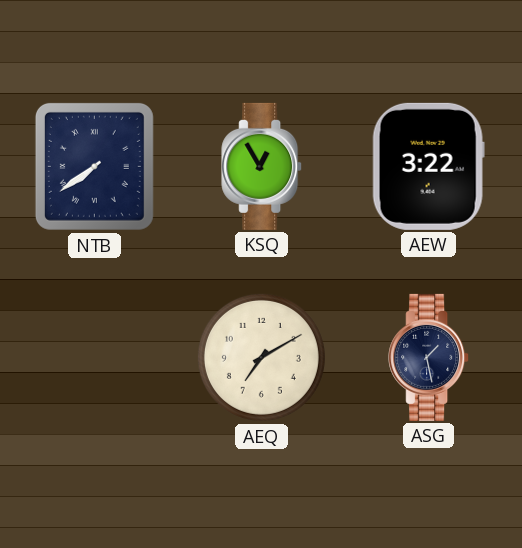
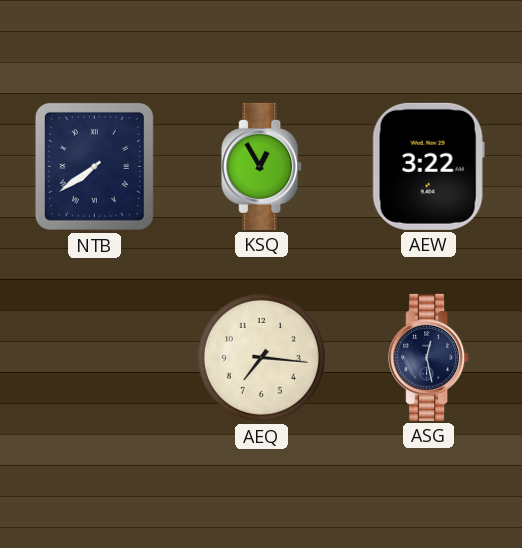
AEQ: 7:10 -> 7:16
ASG: 1:28 -> 12:28
